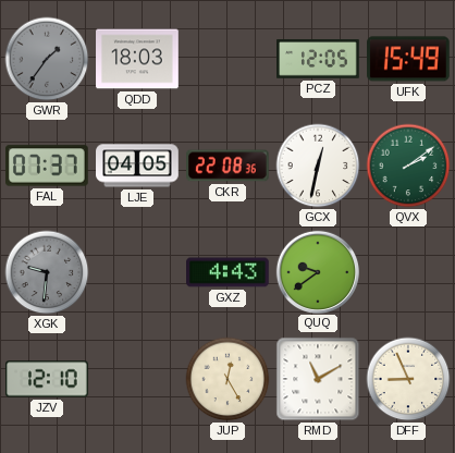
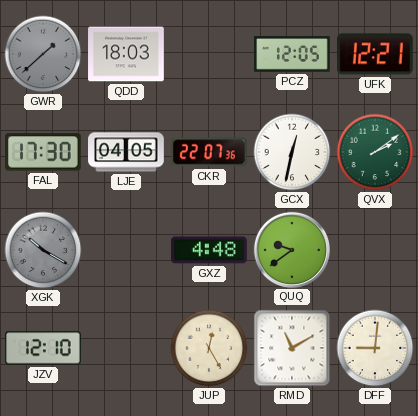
GWR: 1:36 -> 1:38
UFK: 15:49 -> 12:21
FAL: 07:37 -> 17:30
CKR: 22:08 -> 22:07
XGK: 9:31 -> 10:20
GXZ: 4:43 -> 4:48
DFF: 8:56 -> 9:01
